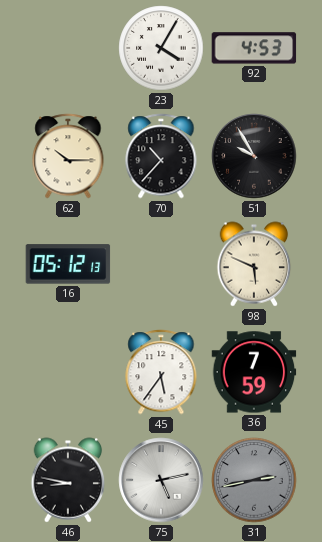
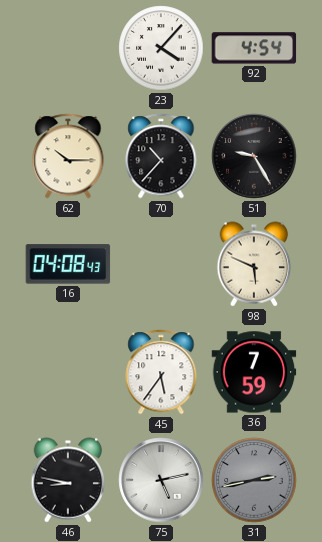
23: 4:05 -> 4:07
92: 4:53 -> 4:54
51: 9:55 -> 9:25
16: 05:12 -> 04:08
